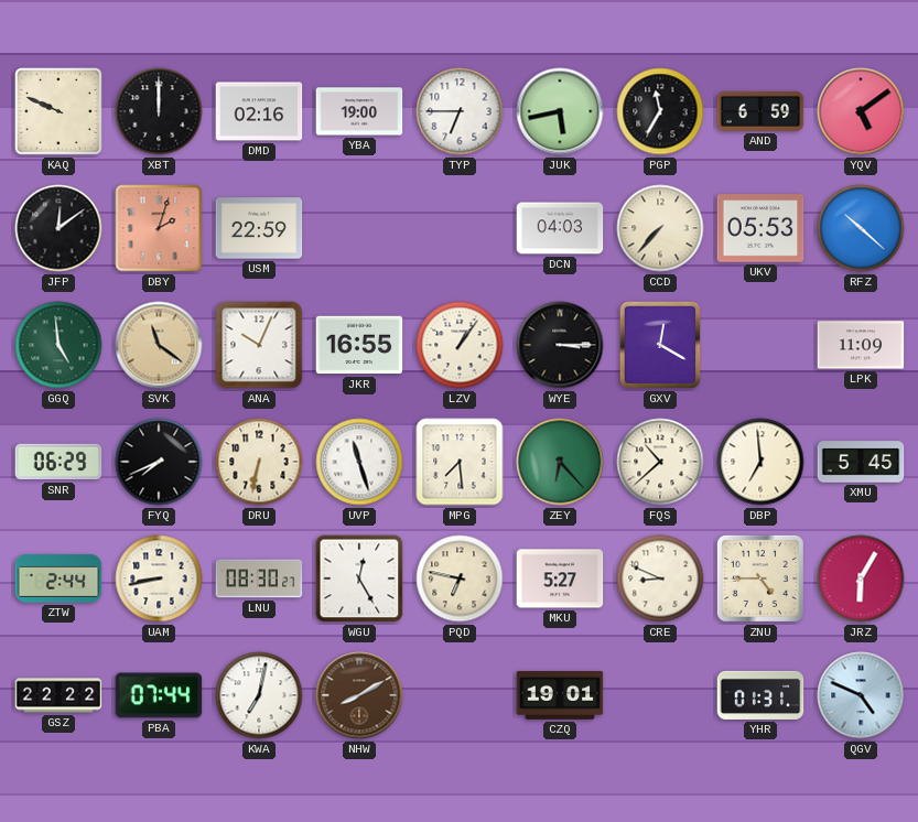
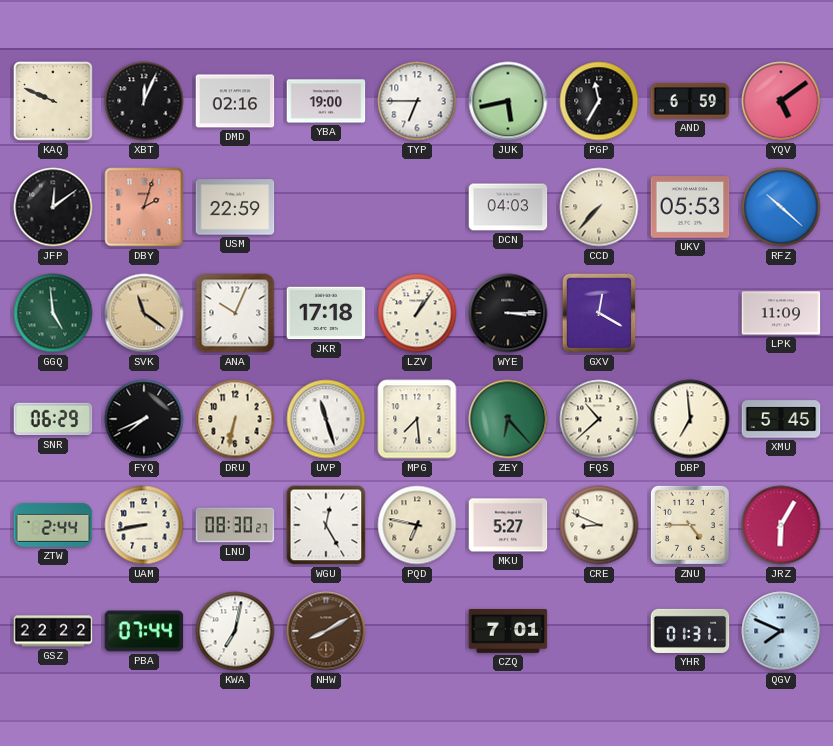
XBT: 12:00 -> 12:04
JKR: 16:55 -> 17:18
CZQ: 19:01 -> 7:01
QGV: 4:49 -> 7:49
